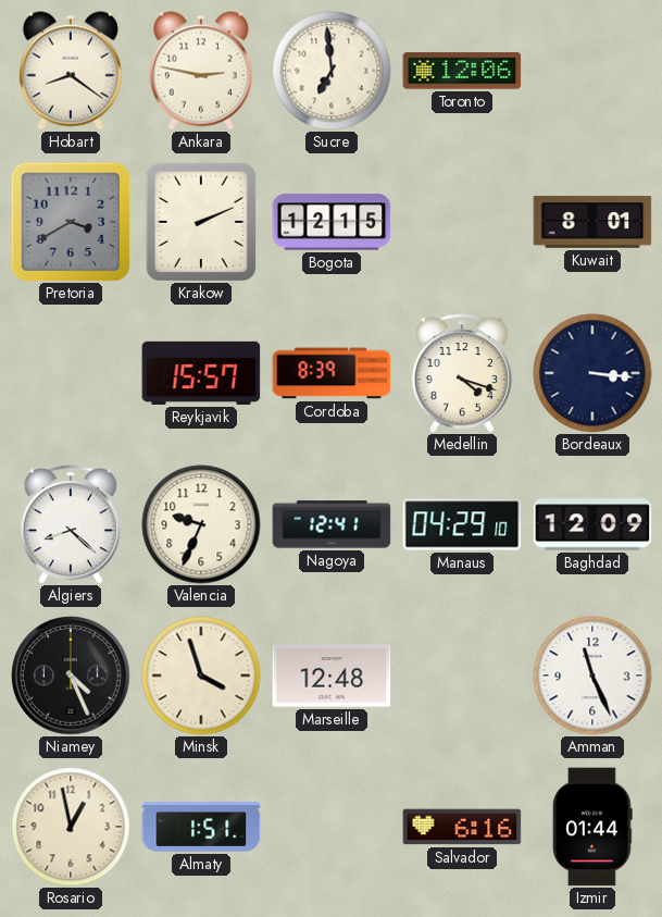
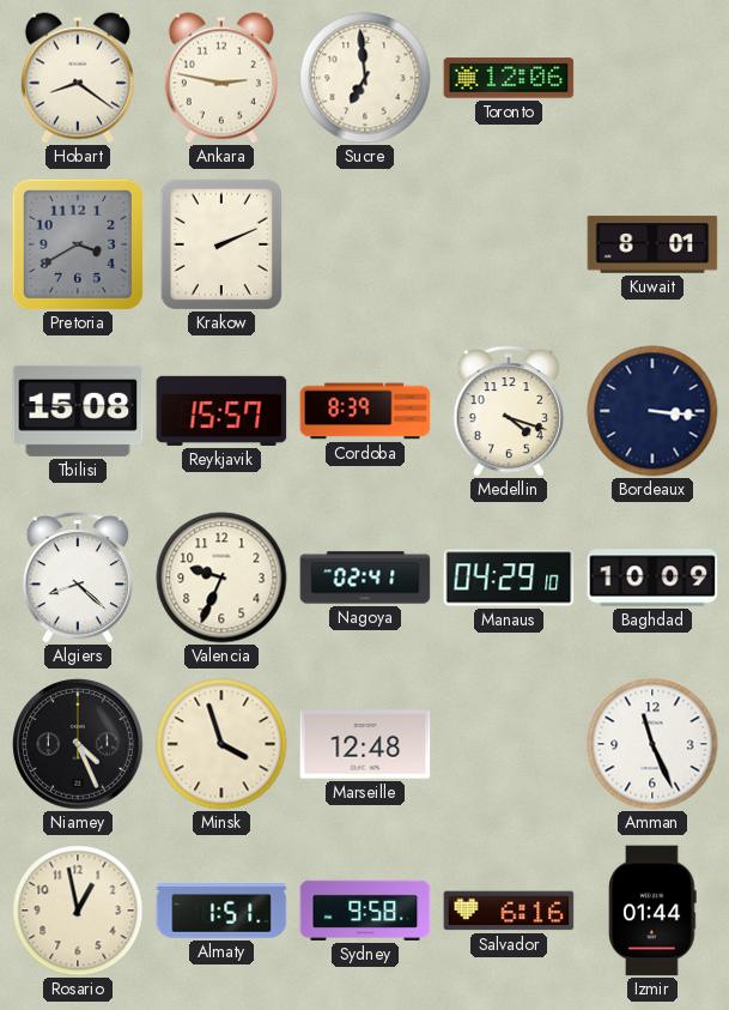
Bogota: 12:15 -> none
Tbilisi: none -> 15:08
Nagoya: 12:41 -> 02:41
Baghdad: 12:09 -> 10:09
Sydney: none -> 9:58
